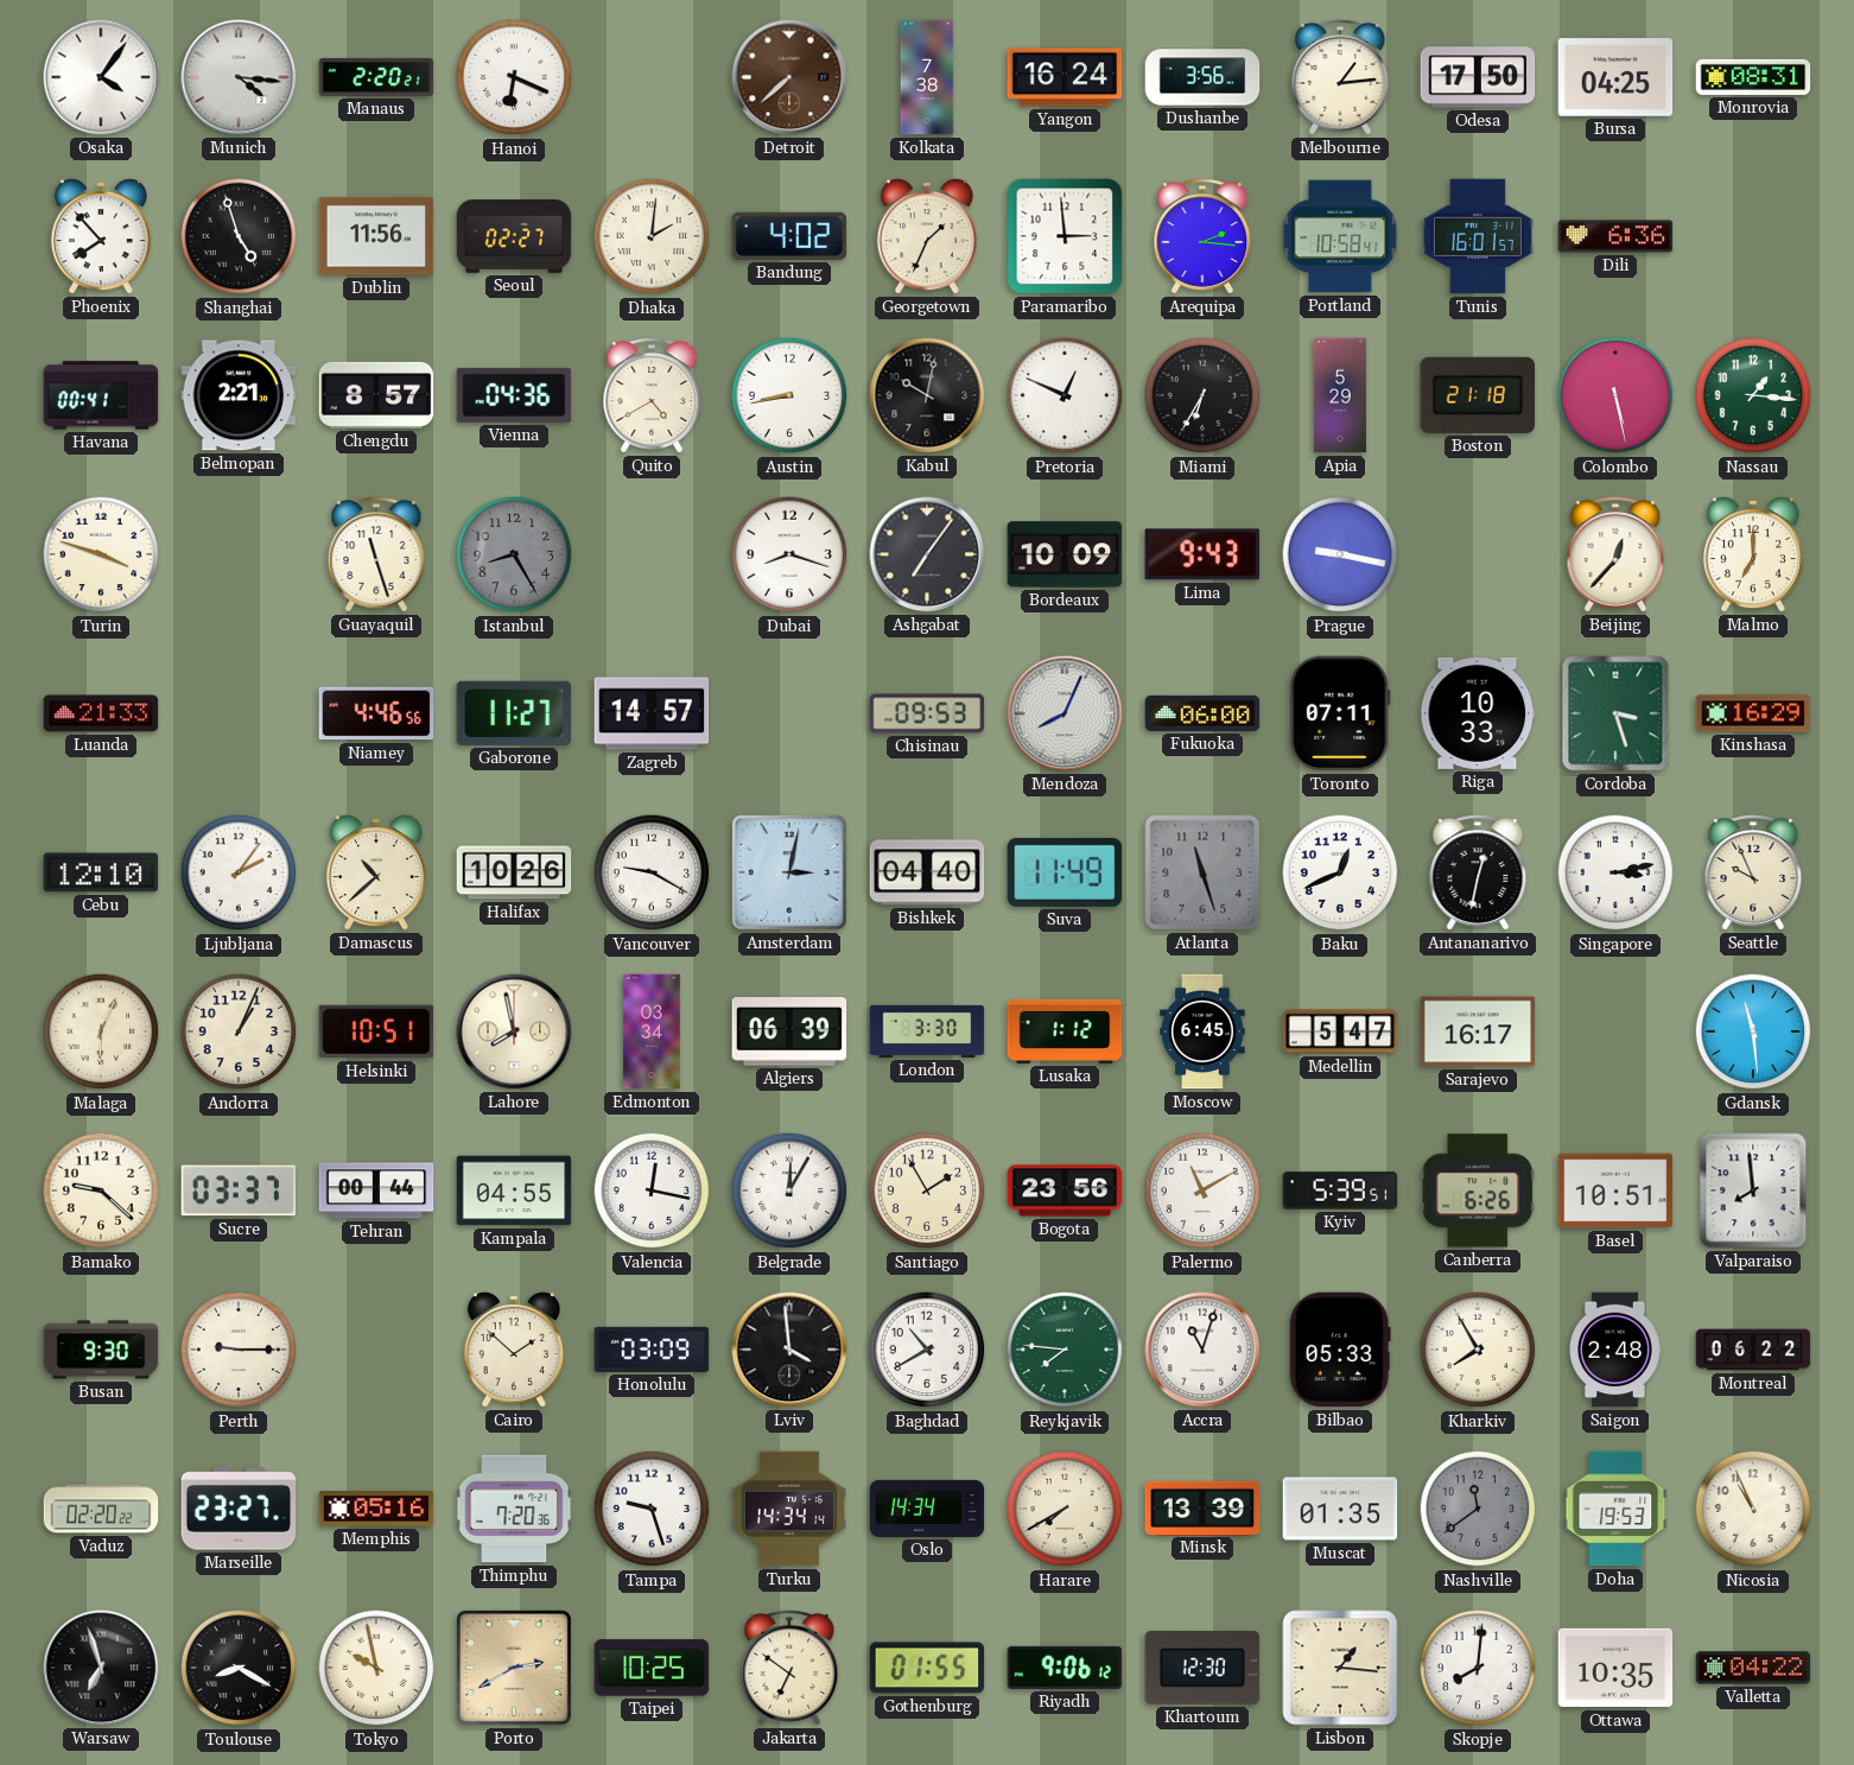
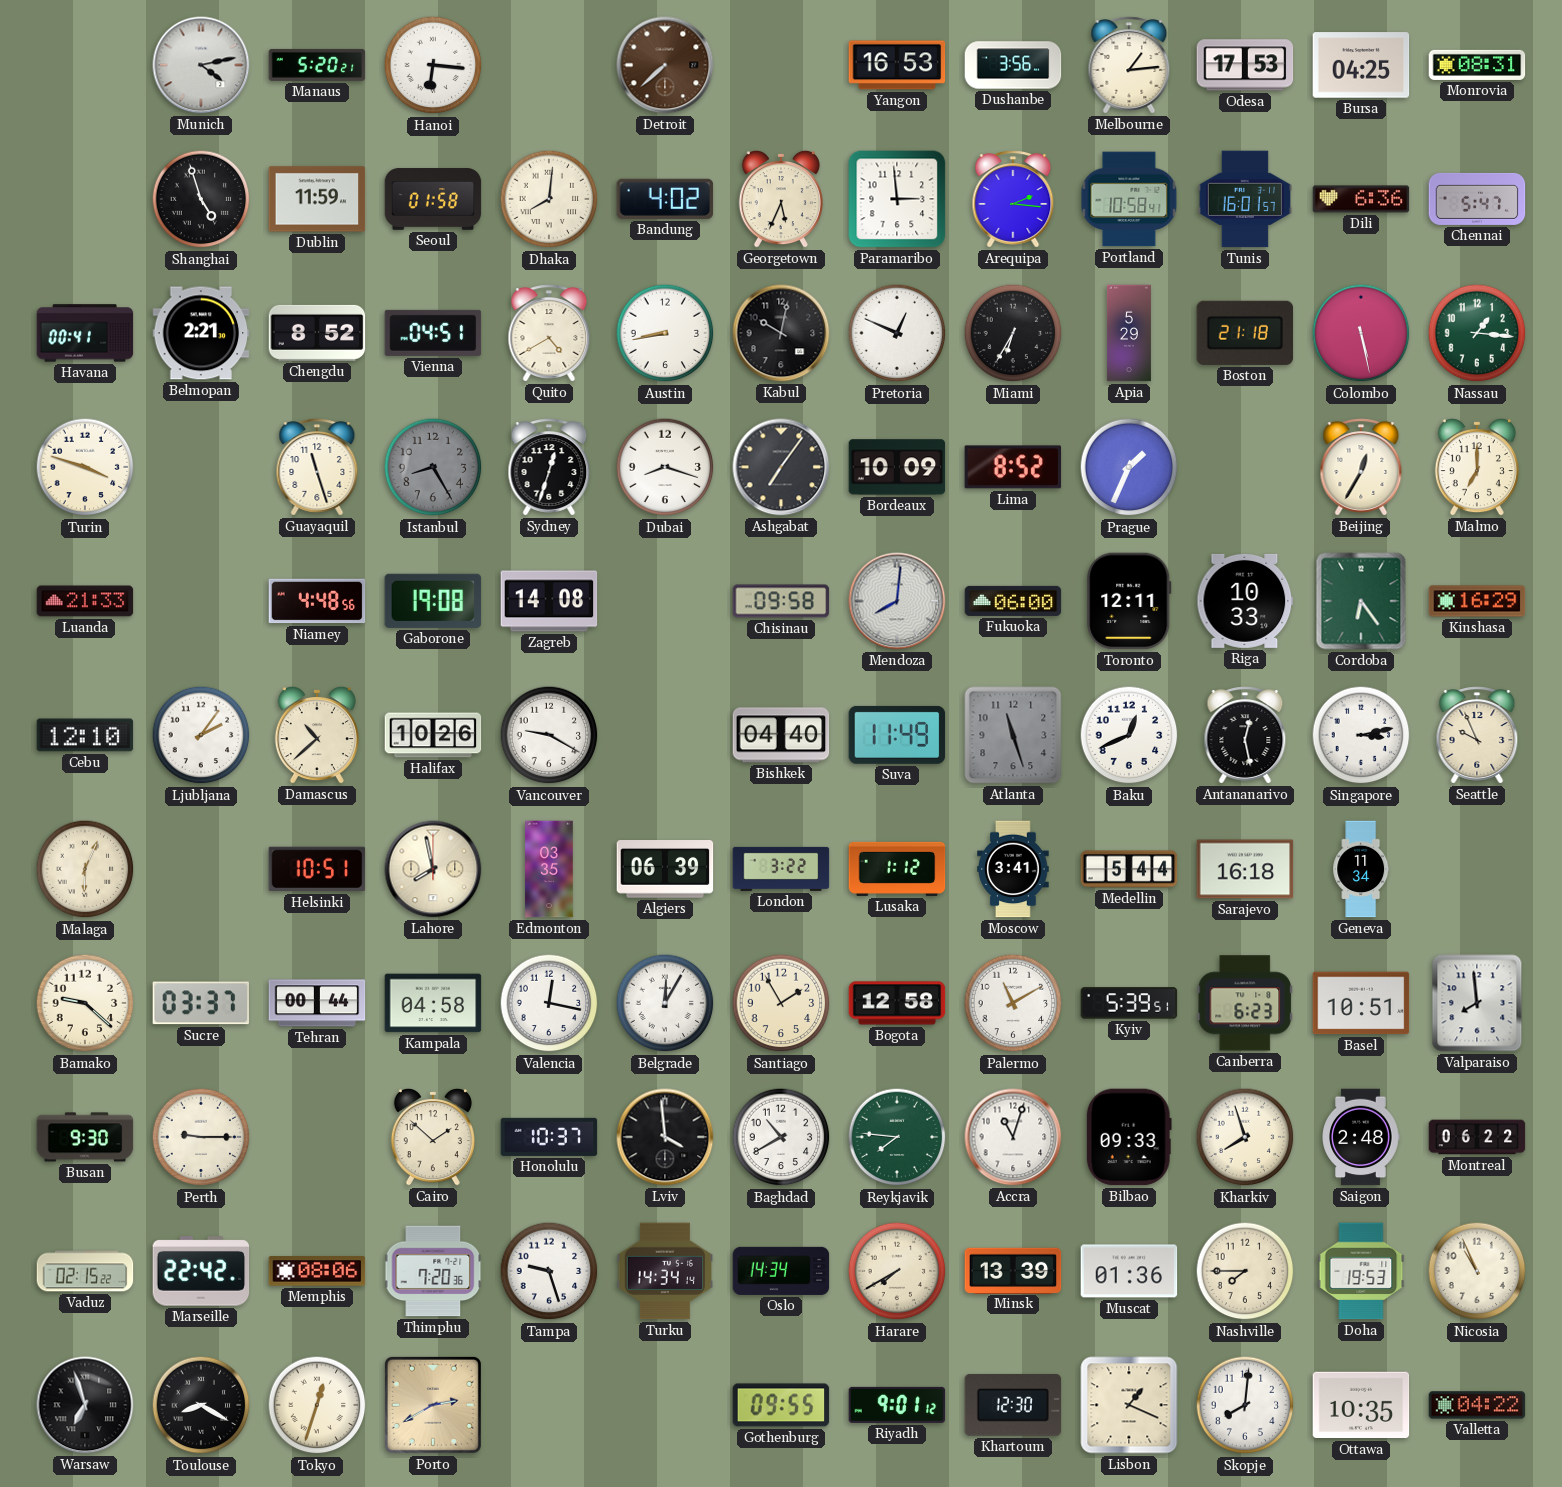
Osaka: 4:06 -> none
Munich: 4:16 -> 4:13
Manaus: 2:20 -> 5:20
Hanoi: 6:19 -> 6:16
Kolkata: 7:38 -> none
Yangon: 16:24 -> 16:53
Odesa: 17:50 -> 17:53
Phoenix: 7:53 -> none
Dublin: 11:56 -> 11:59
Seoul: 02:27 -> 01:58
Dhaka: 2:01 -> 8:01
Georgetown: 1:34 -> 5:34
Chennai: none -> 5:47
Chengdu: 8:57 -> 8:52
Vienna: 04:36 -> 04:51
Sydney: none -> 12:33
Lima: 9:43 -> 8:52
Prague: 9:17 -> 1:34
Beijing: 12:37 -> 12:35
Niamey: 4:46 -> 4:48
Gaborone: 11:27 -> 19:08
Zagreb: 14:57 -> 14:08
Chisinau: 09:53 -> 09:58
Mendoza: 8:04 -> 8:01
Toronto: 07:11 -> 12:11
Cordoba: 3:27 -> 6:24
Amsterdam: 3:02 -> none
Antananarivo: 12:32 -> 12:28
Andorra: 1:04 -> none
Edmonton: 03:34 -> 03:35
London: 3:30 -> 3:22
Moscow: 6:45 -> 3:41
Medellin: 5:47 -> 5:44
Sarajevo: 16:17 -> 16:18
Geneva: none -> 11:34
Gdansk: 11:29 -> none
Kampala: 04:55 -> 04:58
Bogota: 23:56 -> 12:58
Canberra: 6:26 -> 6:23
Honolulu: 03:09 -> 10:37
Bilbao: 05:33 -> 09:33
Kharkiv: 7:55 -> 7:57
Vaduz: 02:20 -> 02:15
Marseille: 23:27 -> 22:42
Memphis: 05:16 -> 08:06
Muscat: 01:35 -> 01:36
Nashville: 11:39 -> 7:45
Nashville dial: grey -> cream
Tokyo: 9:58 -> 12:33
Taipei: 10:25 -> none
Jakarta: 6:51 -> none
Gothenburg: 01:55 -> 09:55
Riyadh: 9:06 -> 9:01
Lisbon: 1:16 -> 1:19
